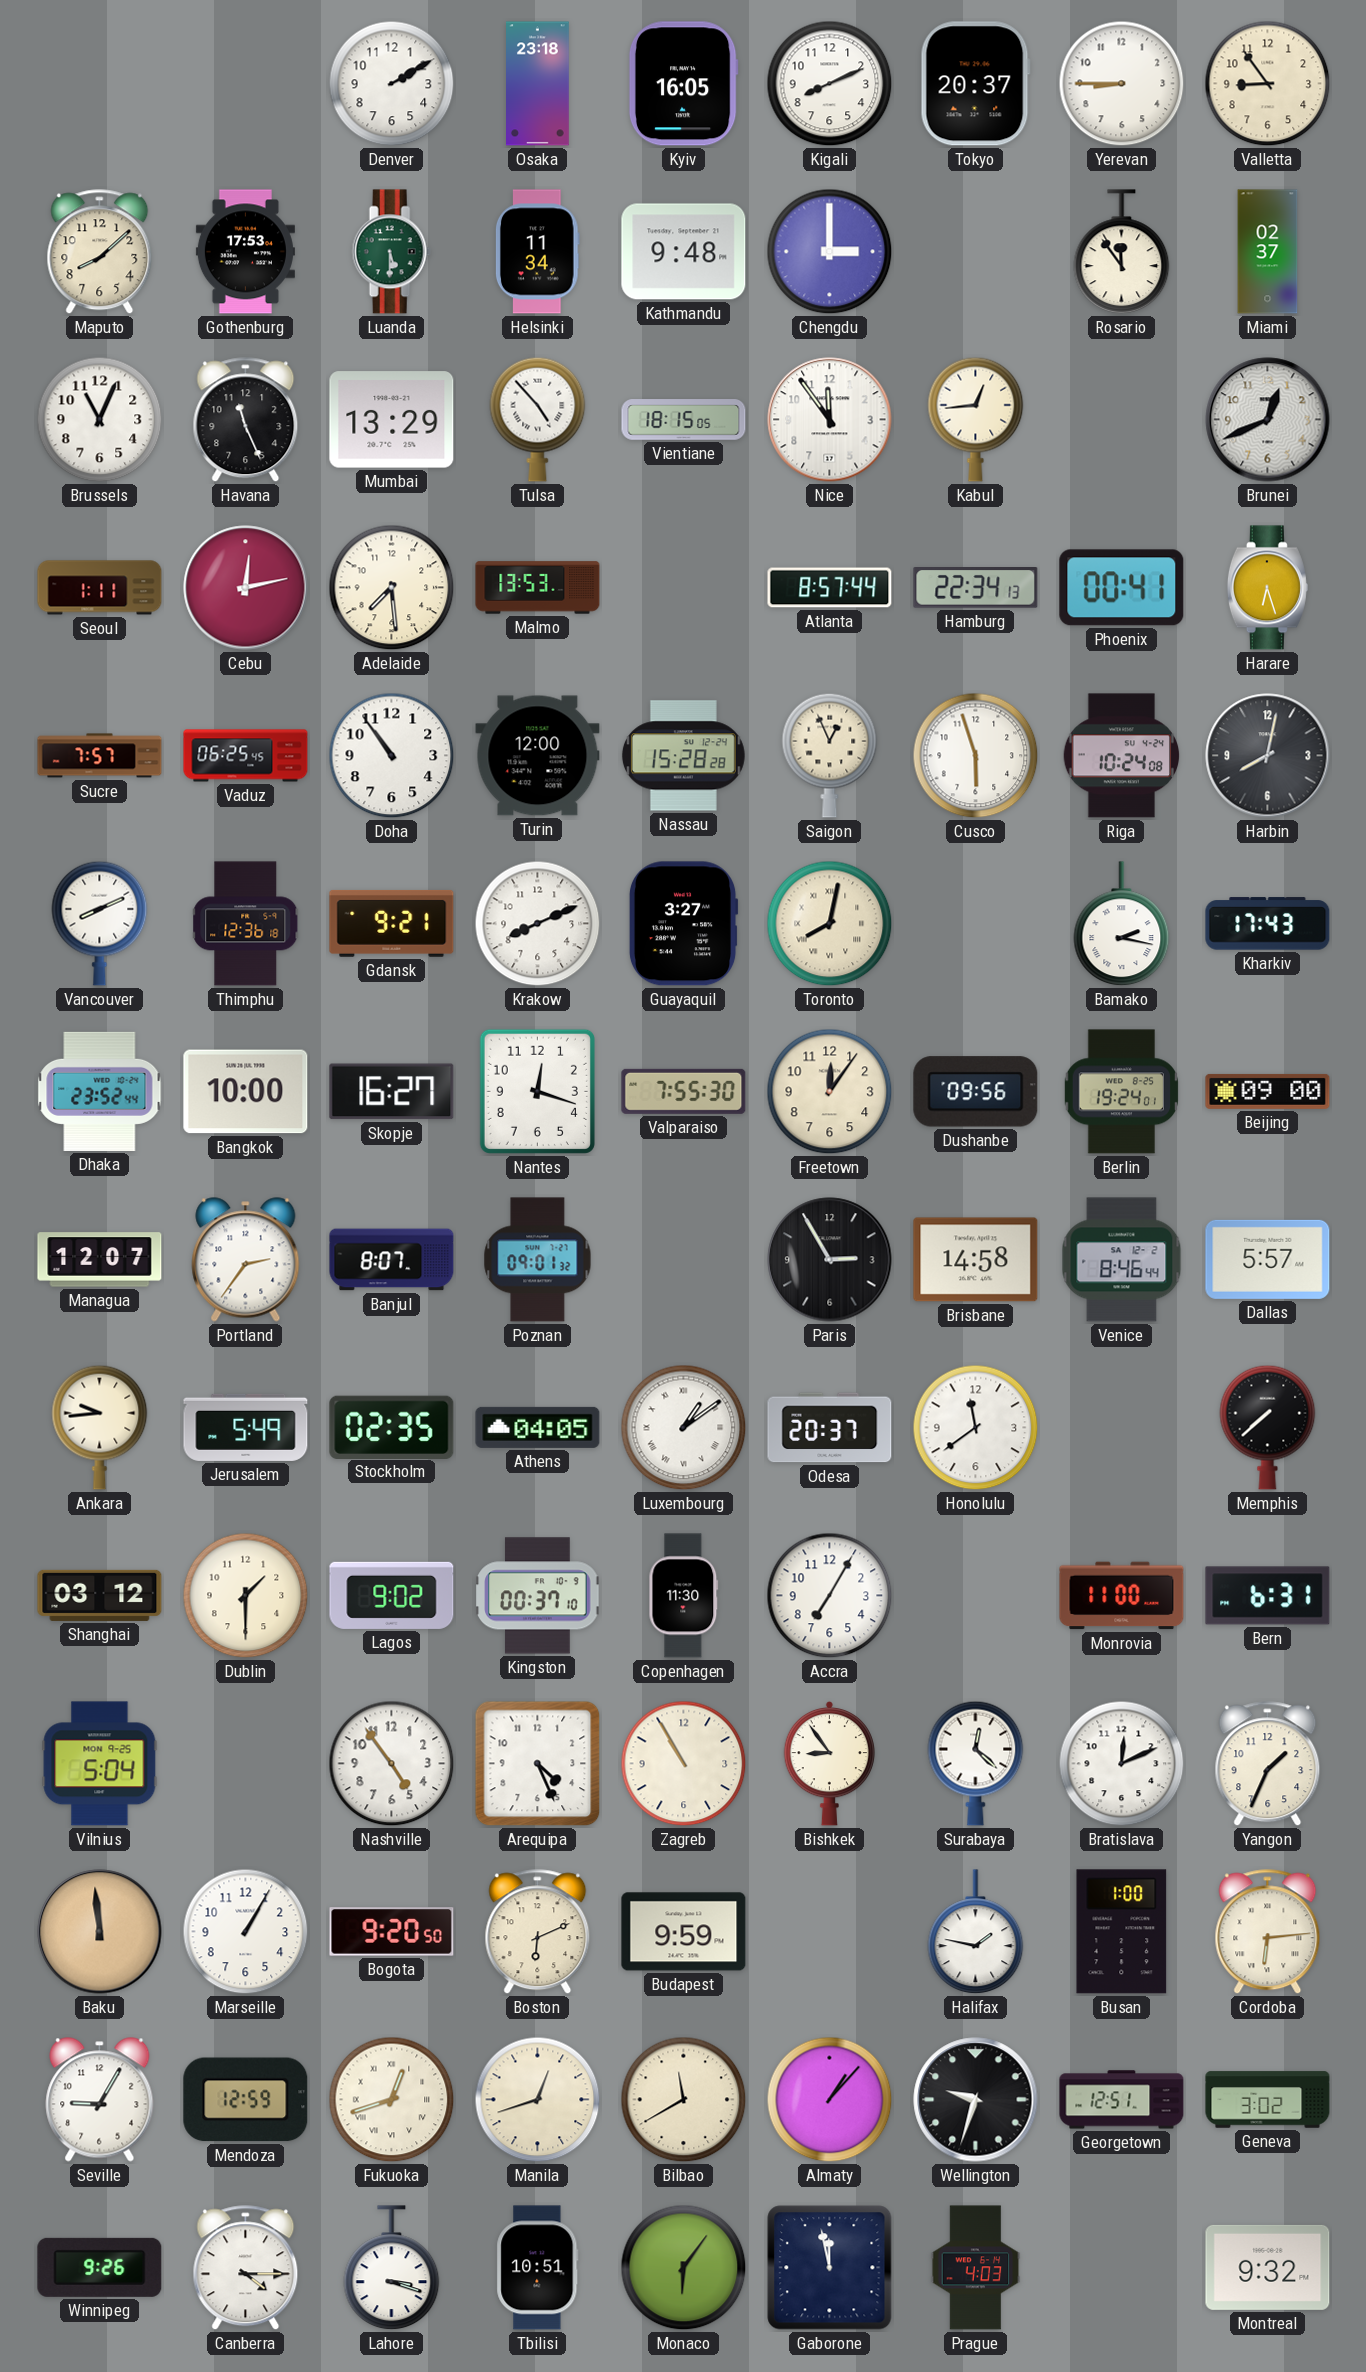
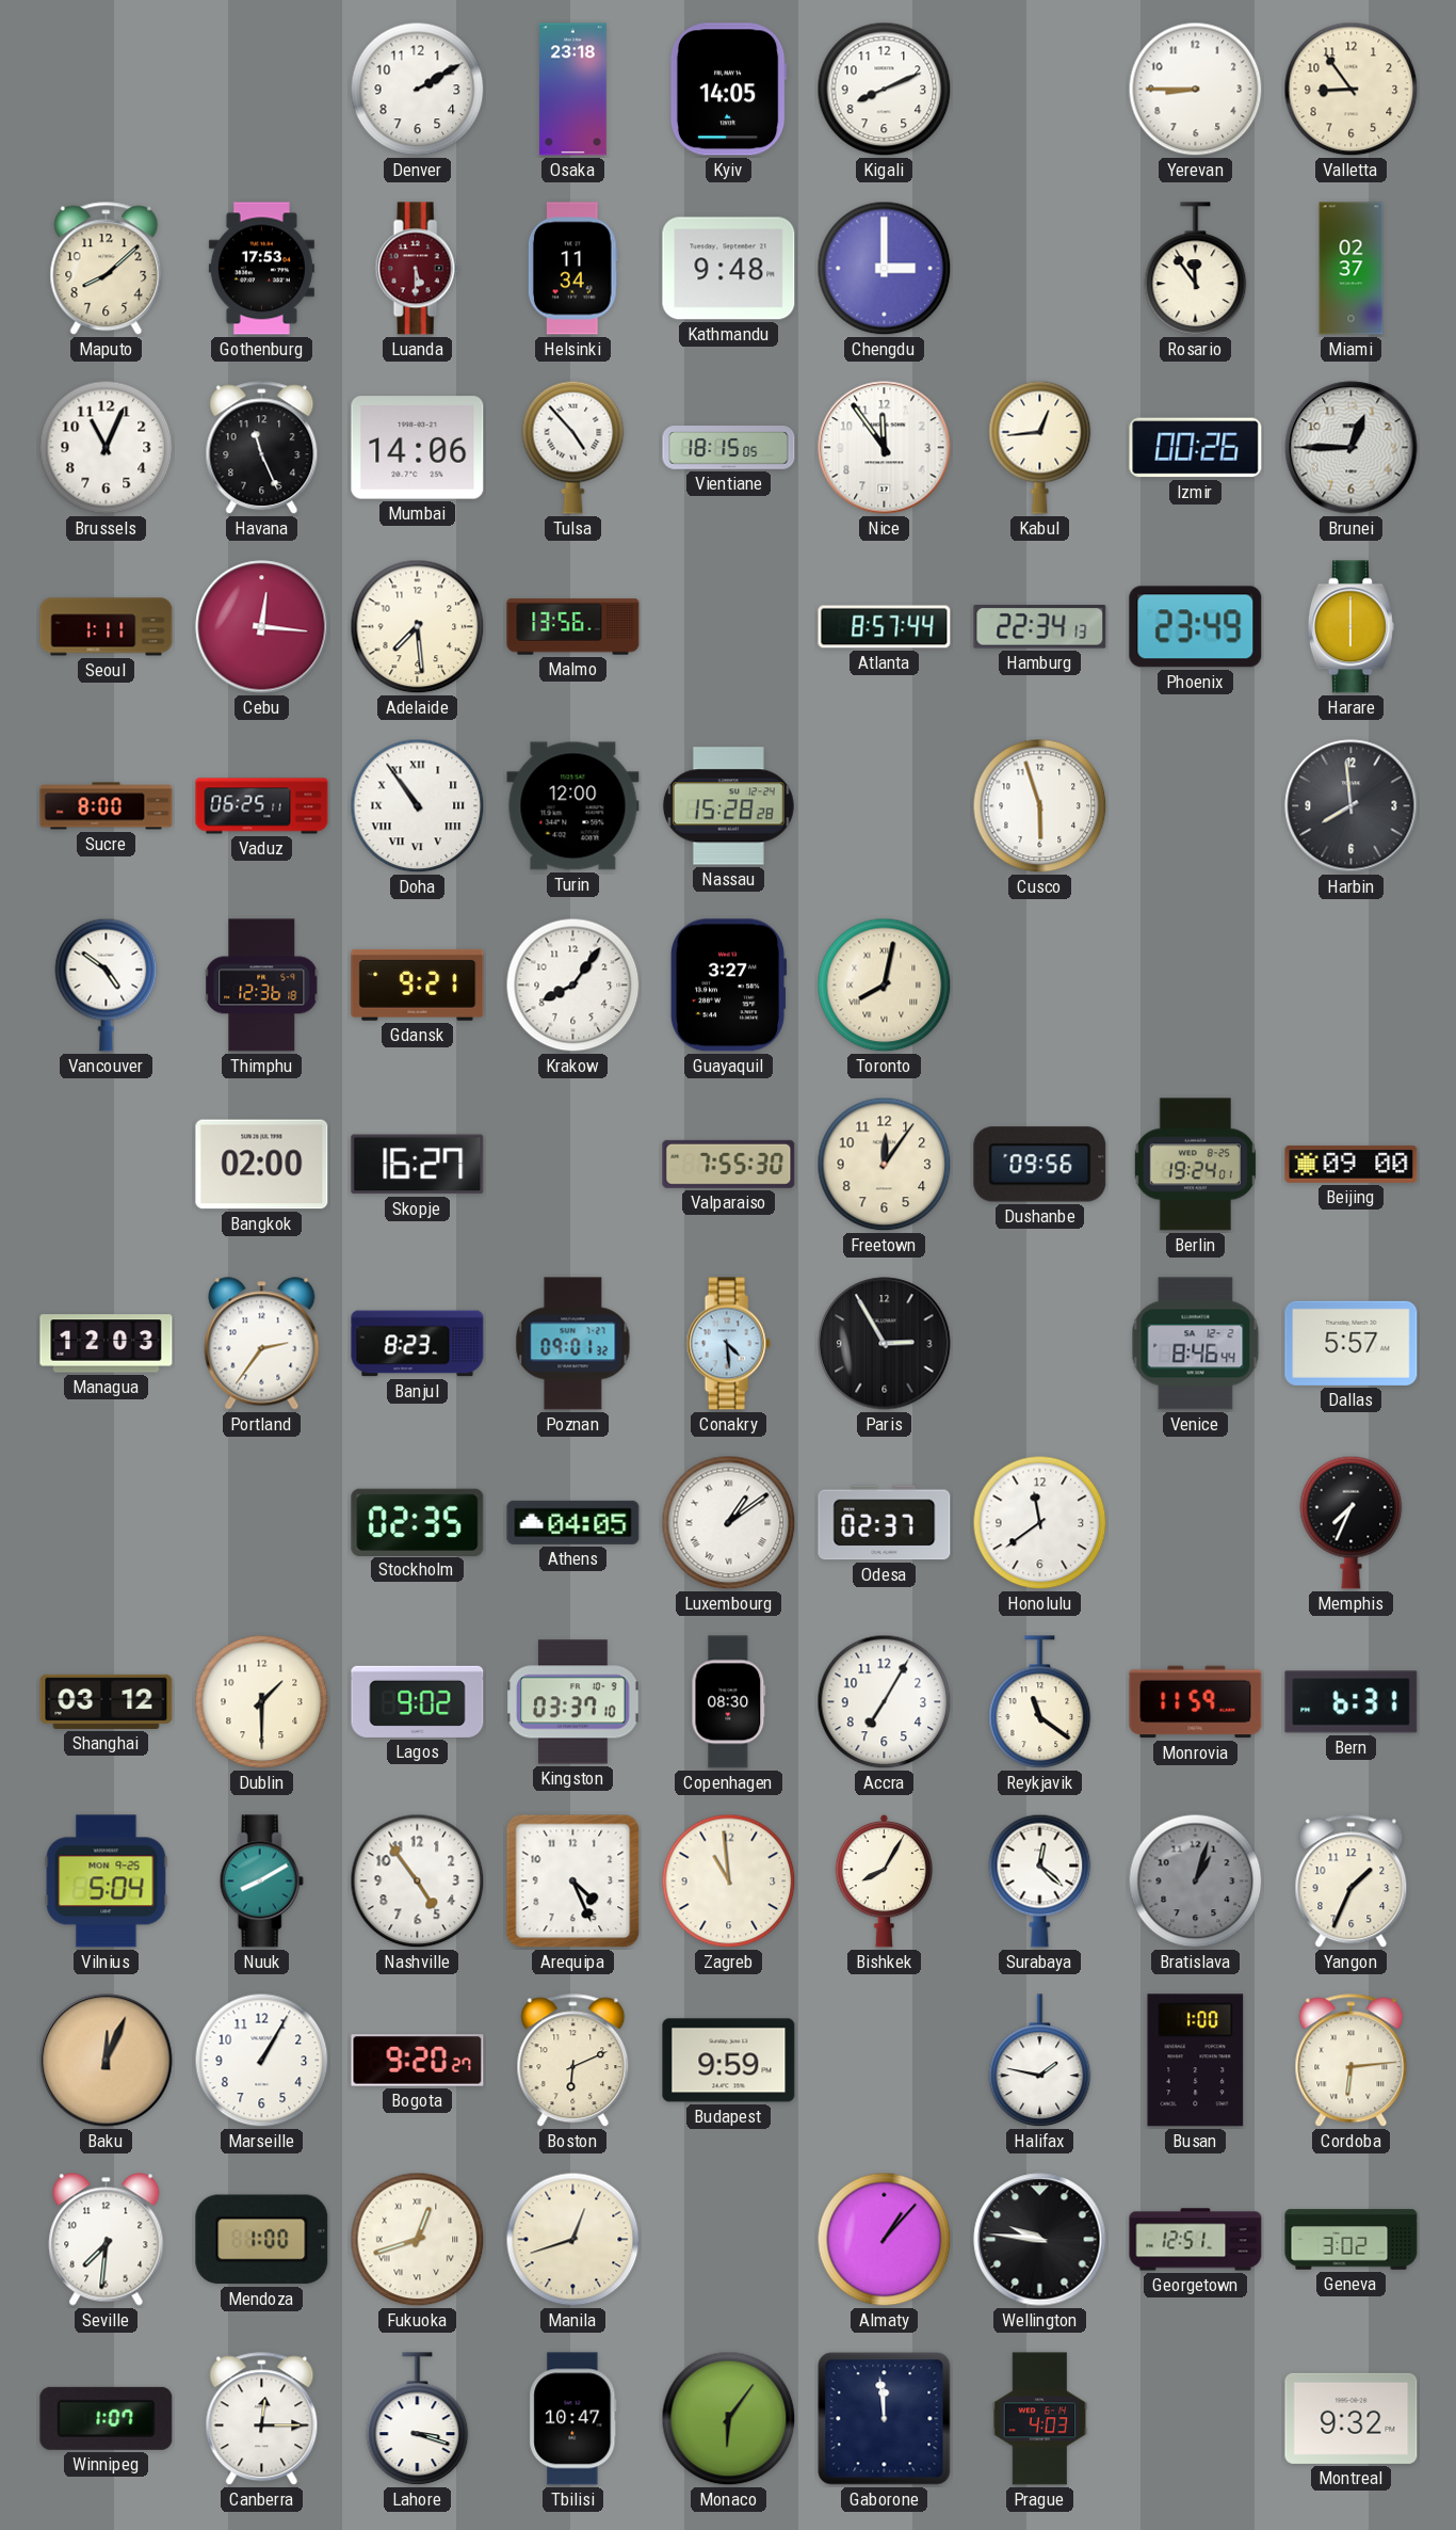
Kyiv: 16:05 -> 14:05
Tokyo: 20:37 -> none
Luanda dial: green -> burgundy
Mumbai: 13:29 -> 14:06
Izmir: none -> 00:26
Brunei: 12:41 -> 12:45
Cebu: 12:13 -> 12:16
Malmo: 13:53 -> 13:56
Phoenix: 00:41 -> 23:49
Harare: 6:27 -> 6:00
Sucre: 7:57 -> 8:00
Vaduz: 06:25:45 -> 06:25:11
Doha numerals: Arabic -> Roman
Saigon: 12:56 -> none
Riga: 10:24 -> none
Harbin: 8:02 -> 7:59
Vancouver: 8:11 -> 4:51
Krakow: 8:11 -> 8:06
Bamako: 2:17 -> none
Kharkiv: 17:43 -> none
Dhaka: 23:52 -> none
Bangkok: 10:00 -> 02:00
Nantes: 12:18 -> none
Managua: 12:07 -> 12:03
Banjul: 8:07 -> 8:23
Conakry: none -> 4:29
Brisbane: 14:58 -> none
Ankara: 9:44 -> none
Jerusalem: 5:49 -> none
Odesa: 20:37 -> 02:37
Memphis: 7:38 -> 7:34
Kingston: 00:37 -> 03:37
Copenhagen: 11:30 -> 08:30
Reykjavik: none -> 11:21
Monrovia: 11:00 -> 11:59
Nuuk: none -> 8:10
Zagreb: 10:55 -> 10:59
Bishkek: 8:54 -> 8:05
Bratislava: 12:11 -> 1:03
Bratislava dial: white -> grey
Baku: 11:59 -> 12:04
Bogota: 9:20:50 -> 9:20:27
Seville: 9:05 -> 7:31
Mendoza: 12:59 -> 1:00
Bilbao: 11:40 -> none
Wellington: 9:33 -> 9:46
Winnipeg: 9:26 -> 1:07
Canberra: 4:15 -> 12:15
Tbilisi: 10:51 -> 10:47
Gaborone: 11:58 -> 11:59
